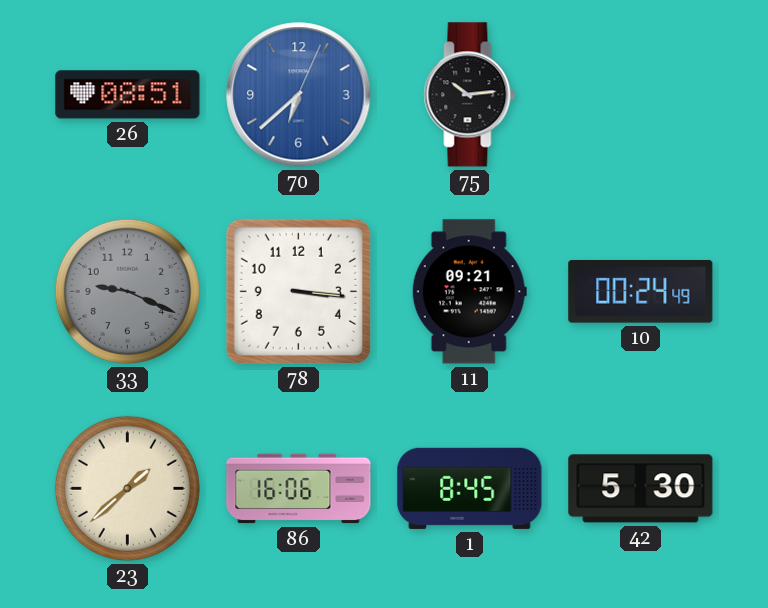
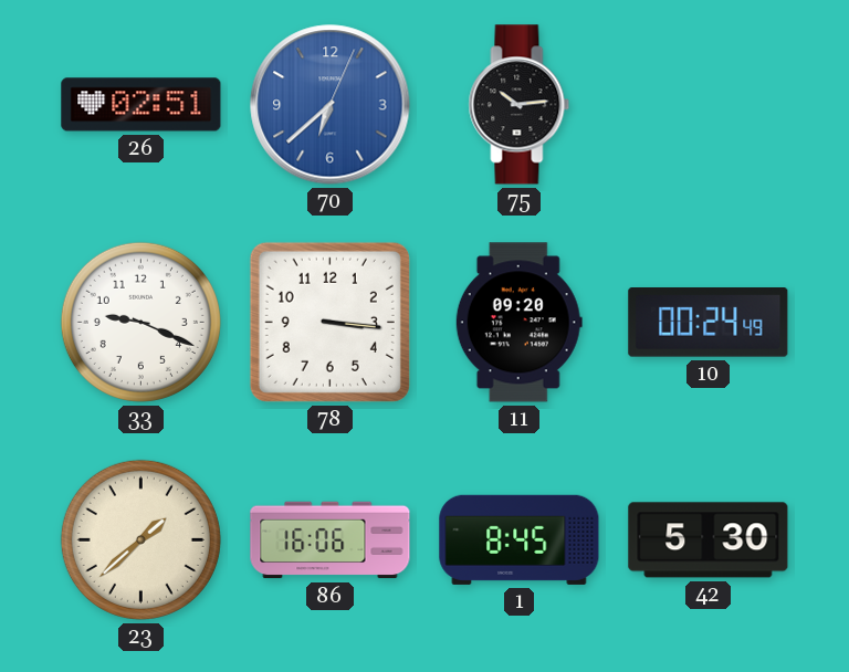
26: 08:51 -> 02:51
33 dial: grey -> white
11: 09:21 -> 09:20
